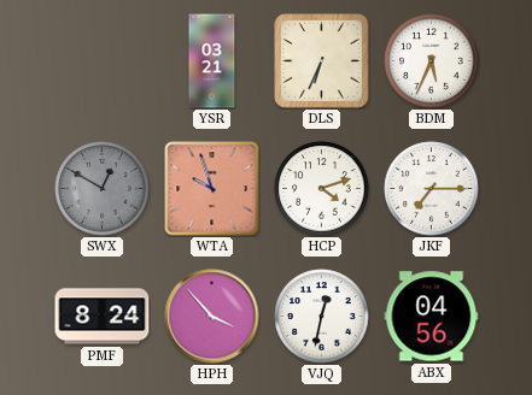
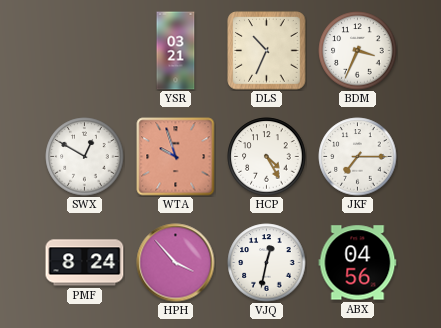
DLS: 6:34 -> 10:34
BDM: 5:34 -> 3:34
SWX dial: grey -> white
HCP: 4:12 -> 4:25
